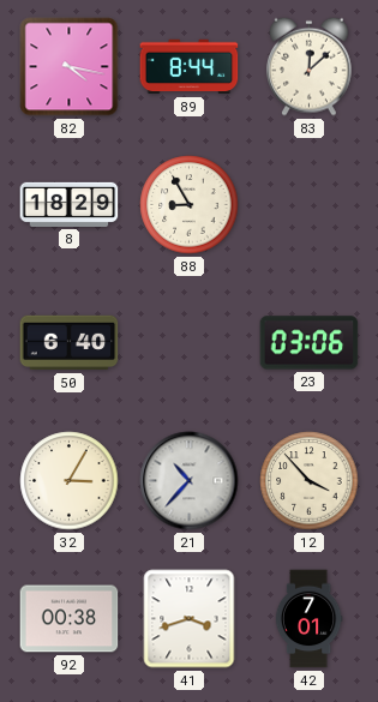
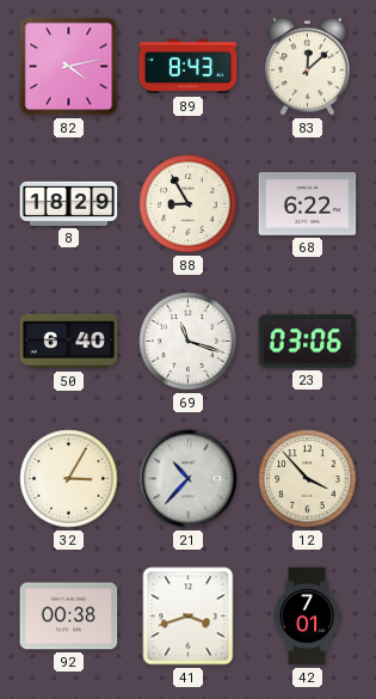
82: 4:17 -> 4:13
89: 8:44 -> 8:43
68: none -> 6:22
69: none -> 11:18
